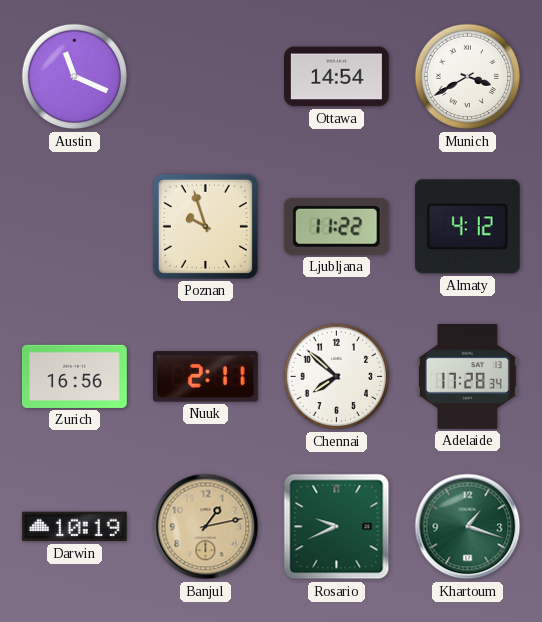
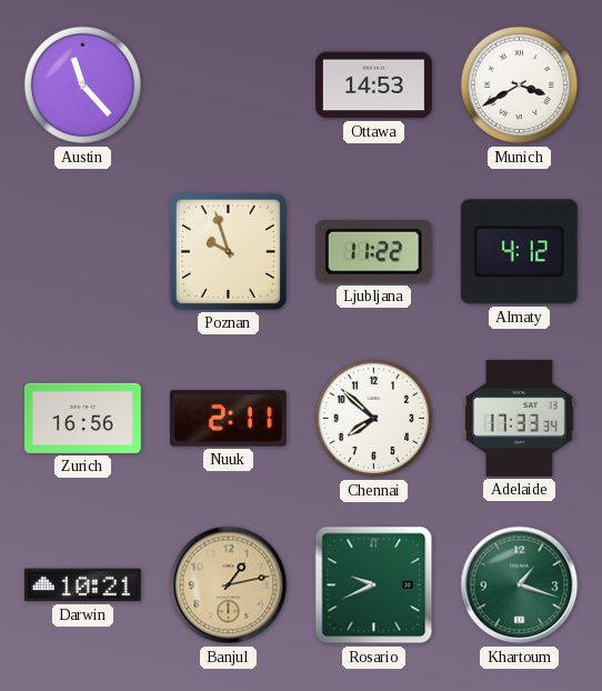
Austin: 11:19 -> 11:23
Ottawa: 14:54 -> 14:53
Adelaide: 17:28 -> 17:33
Darwin: 10:19 -> 10:21
